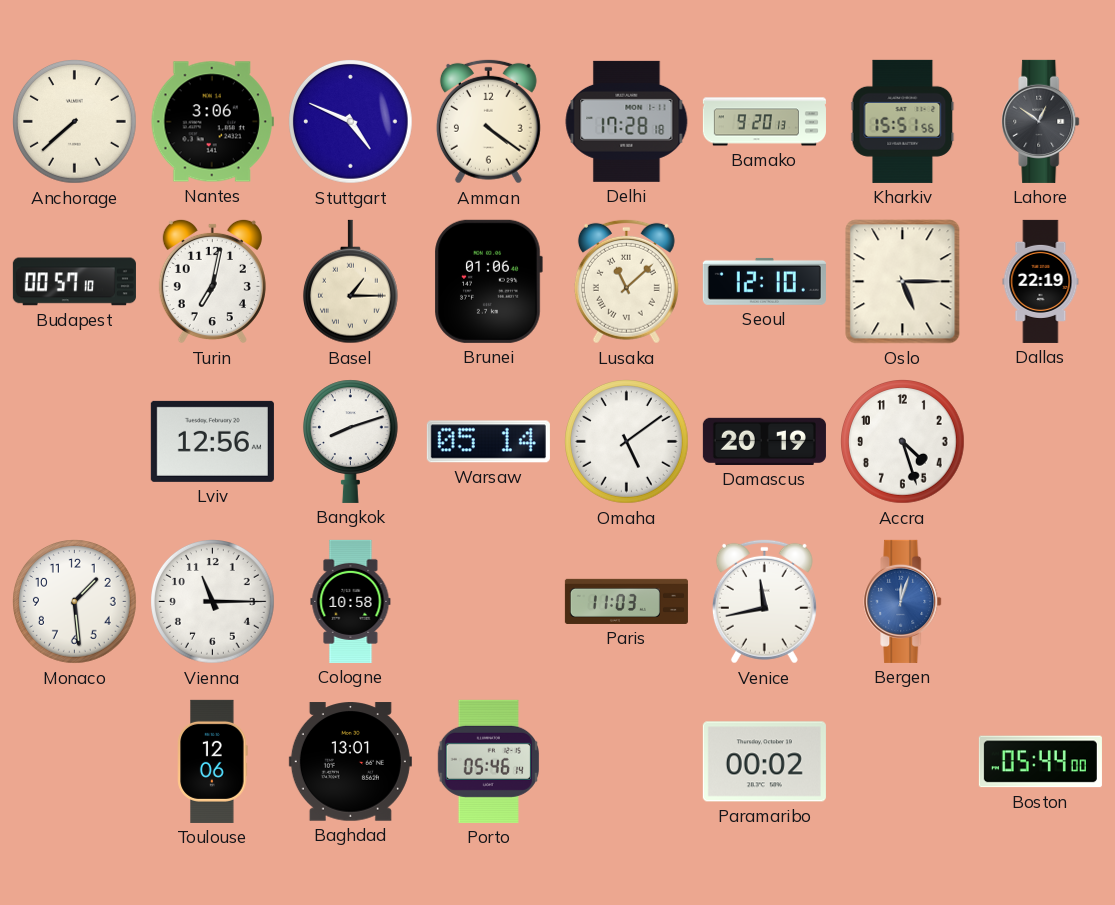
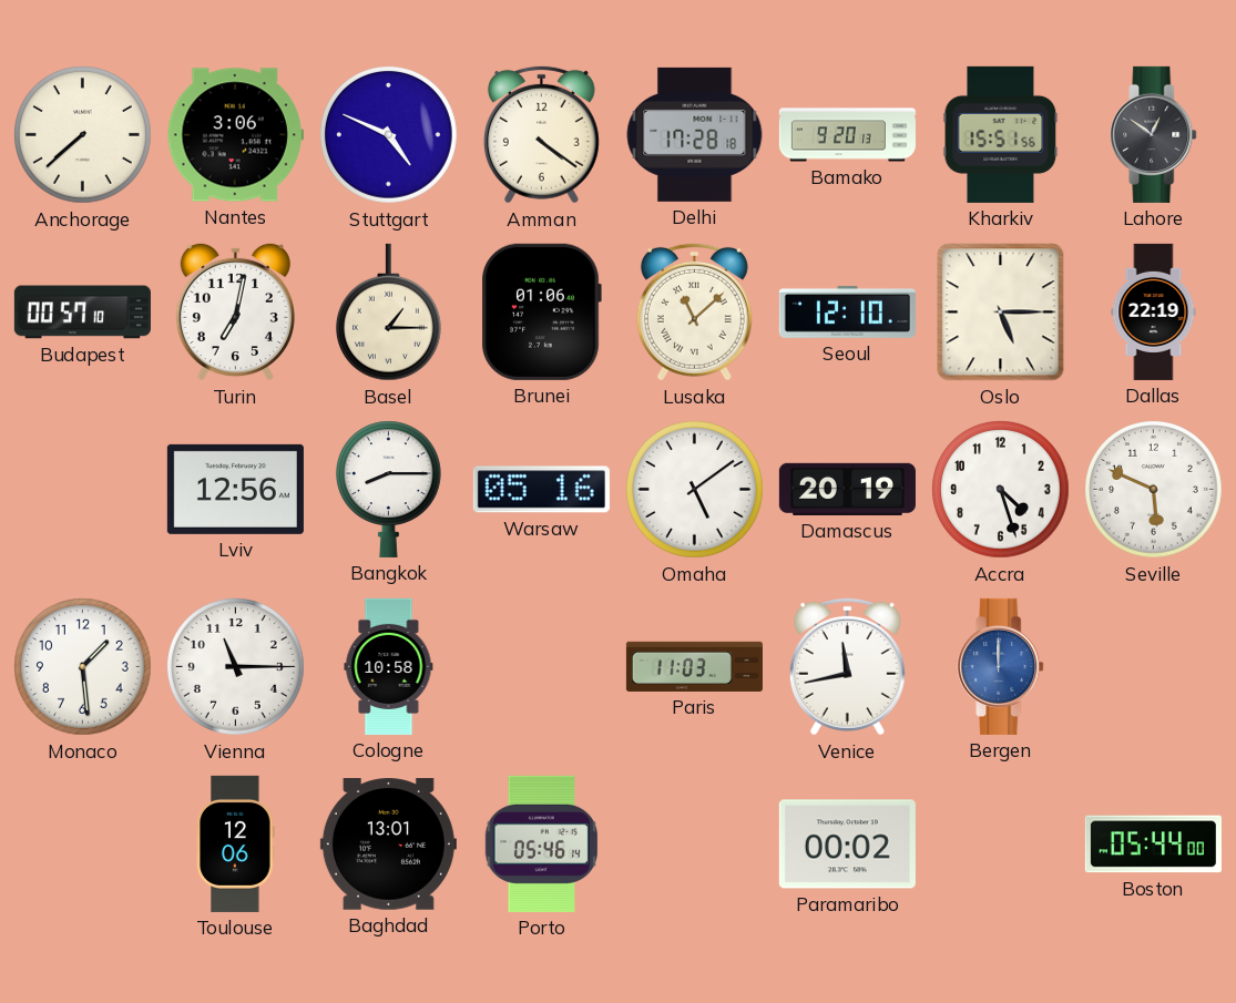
Bangkok: 8:12 -> 8:15
Warsaw: 05:14 -> 05:16
Seville: none -> 5:49
Bergen: 12:03 -> 12:00
